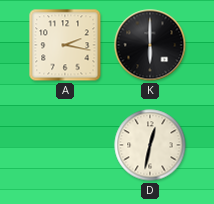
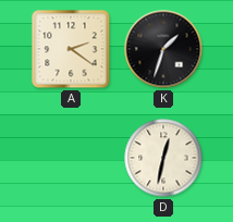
A: 2:17 -> 2:21
K: 6:00 -> 1:33
